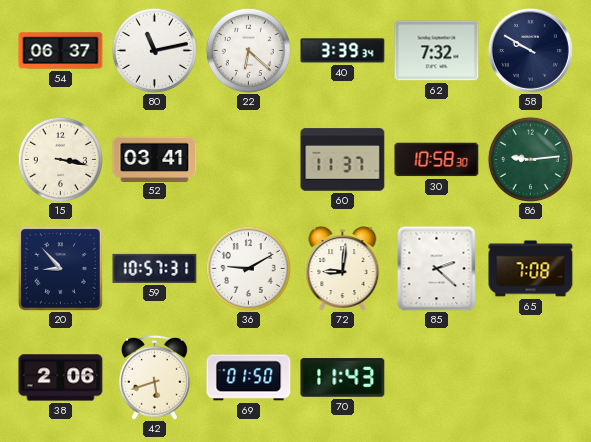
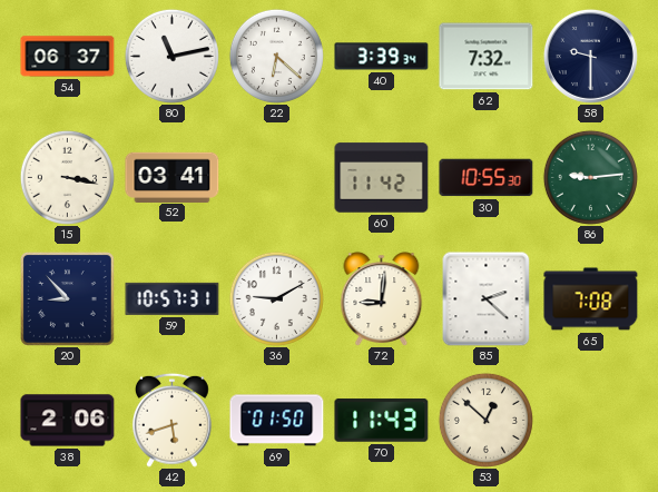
58: 9:50 -> 9:30
60: 11:37 -> 11:42
30: 10:58 -> 10:55
53: none -> 12:52
